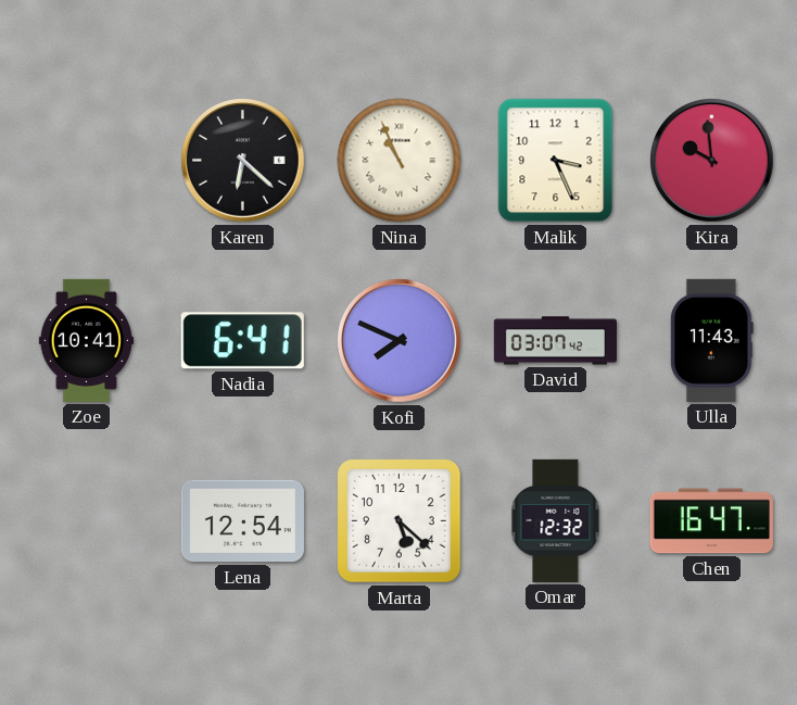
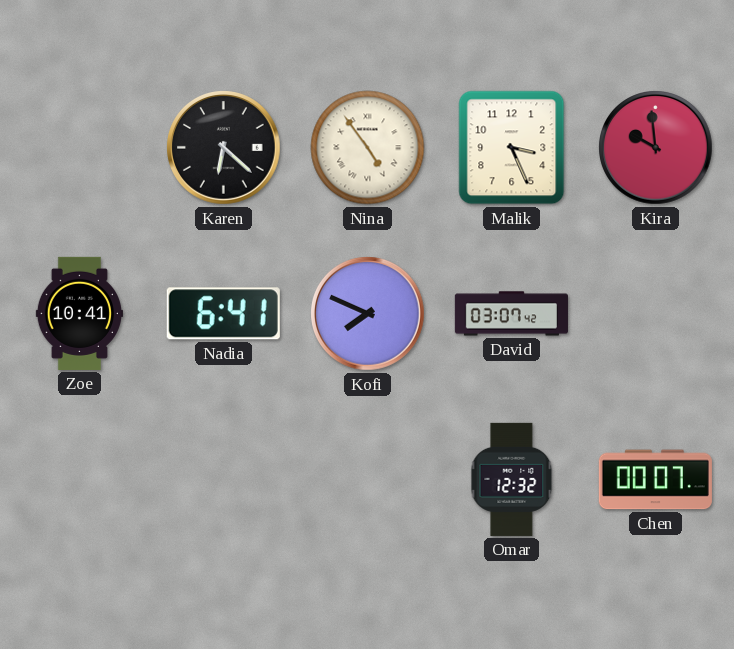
Nina: 10:56 -> 4:54
Ulla: 11:43 -> none
Lena: 12:54 -> none
Marta: 5:22 -> none
Chen: 16:47 -> 00:07
